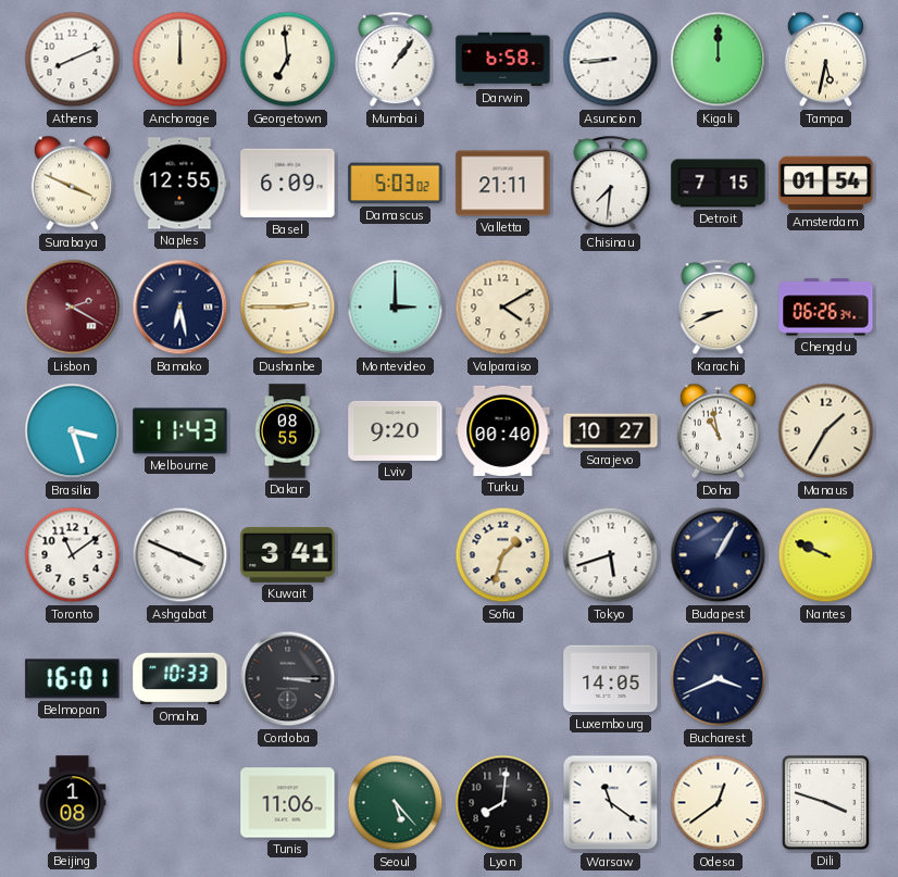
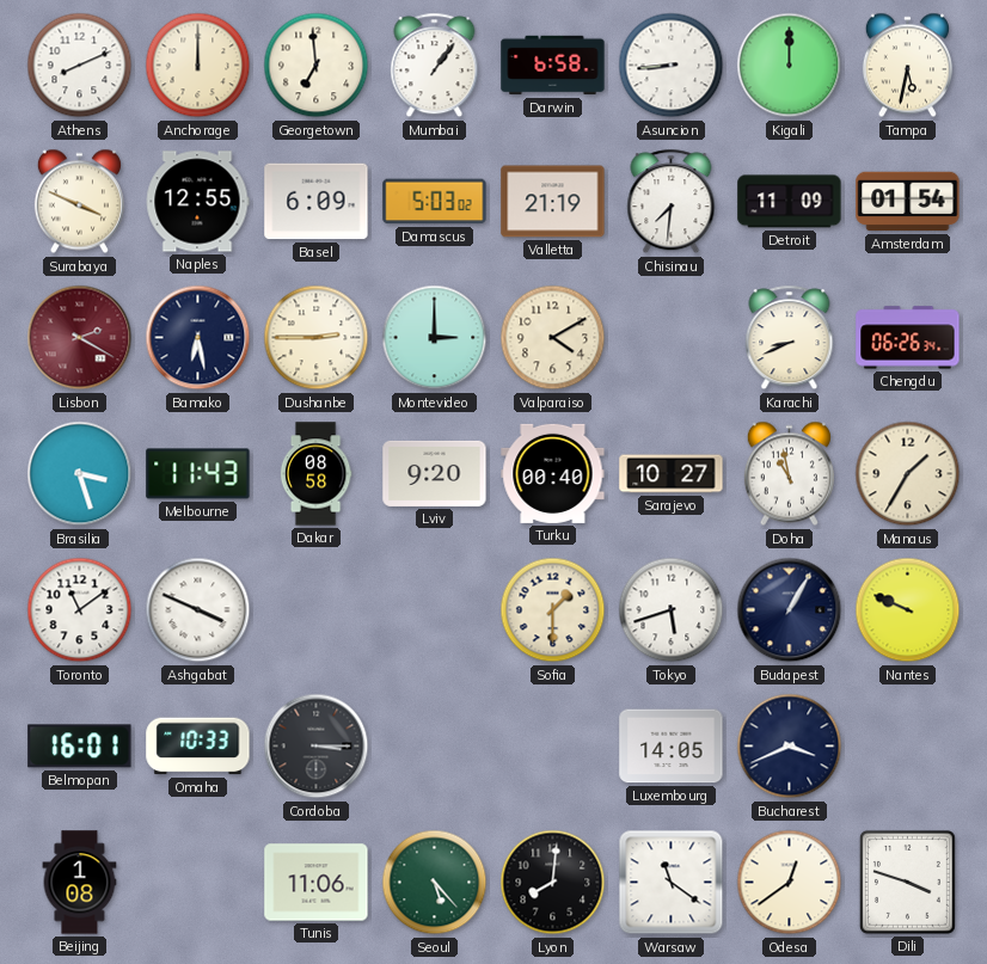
Valletta: 21:11 -> 21:19
Detroit: 7:15 -> 11:09
Dakar: 08:55 -> 08:58
Kuwait: 3:41 -> none
Sofia: 1:33 -> 1:30
